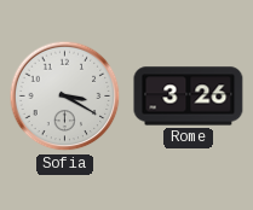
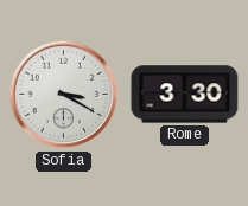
Rome: 3:26 -> 3:30
